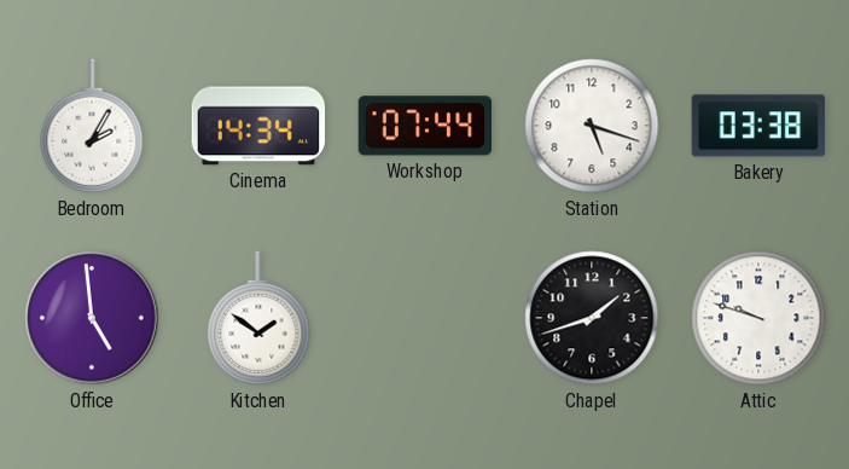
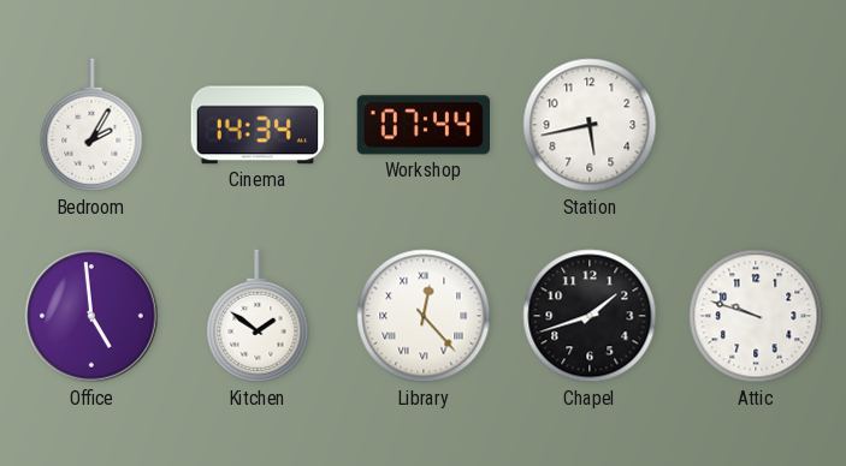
Station: 5:18 -> 5:43
Bakery: 03:38 -> none
Library: none -> 12:23
